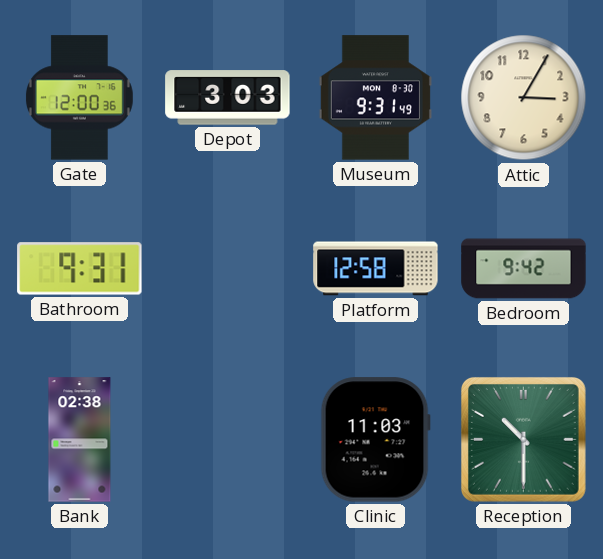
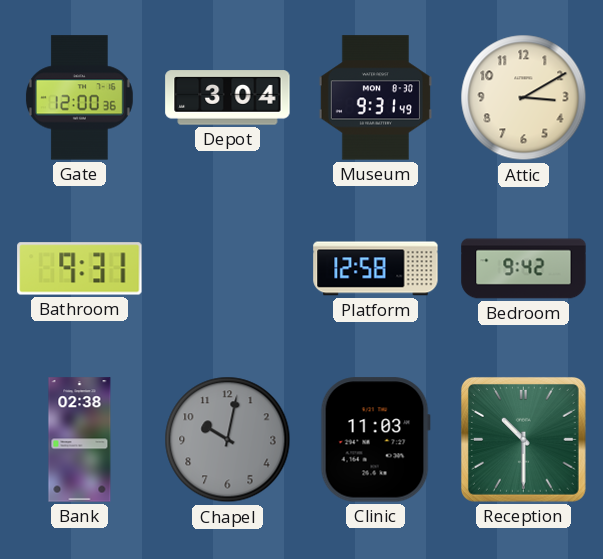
Depot: 3:03 -> 3:04
Attic: 3:05 -> 3:10
Chapel: none -> 10:02
